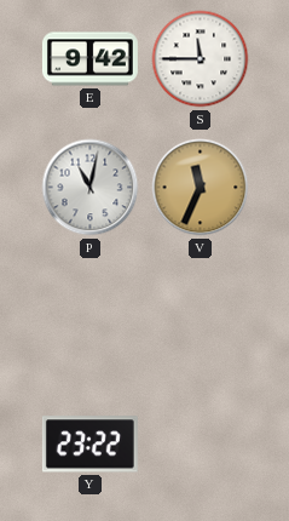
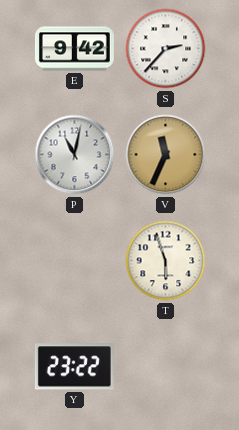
S: 11:45 -> 2:37
T: none -> 5:57
